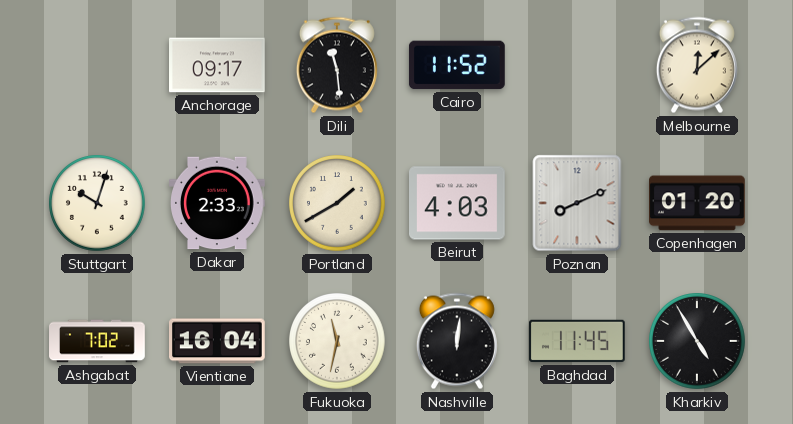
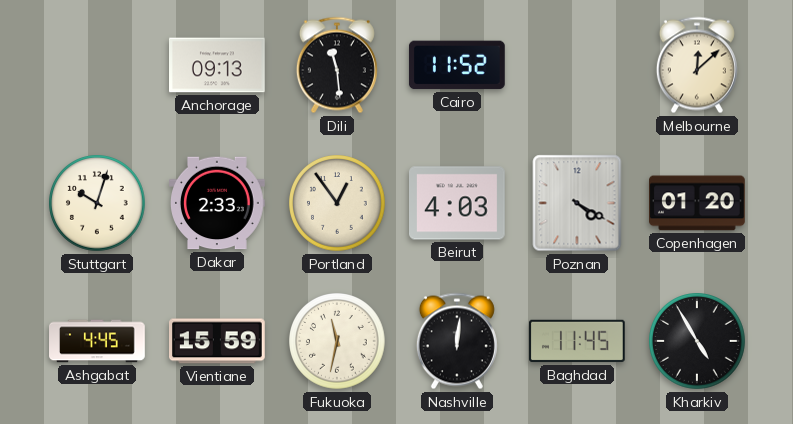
Anchorage: 09:17 -> 09:13
Portland: 1:40 -> 12:54
Poznan: 8:11 -> 4:20
Ashgabat: 7:02 -> 4:45
Vientiane: 16:04 -> 15:59
